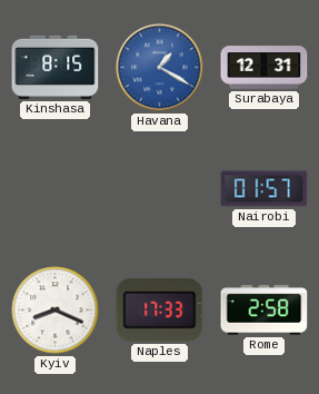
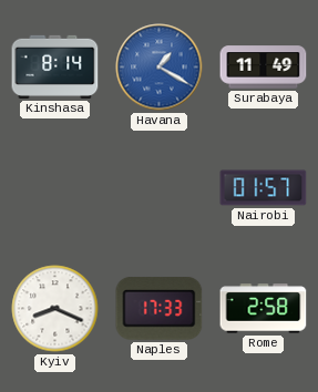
Kinshasa: 8:15 -> 8:14
Surabaya: 12:31 -> 11:49
